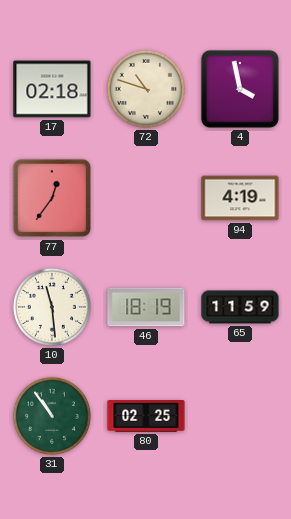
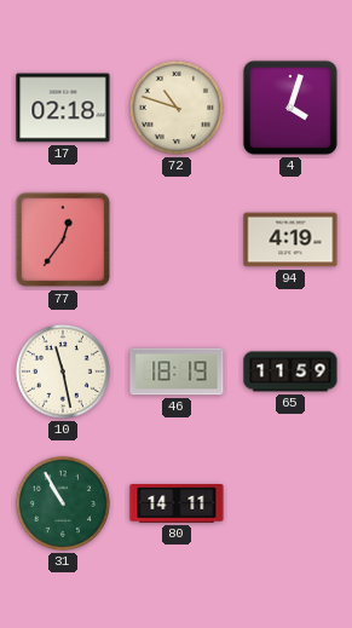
4: 3:58 -> 4:03
10: 11:29 -> 11:28
31: 10:54 -> 10:55
80: 02:25 -> 14:11
